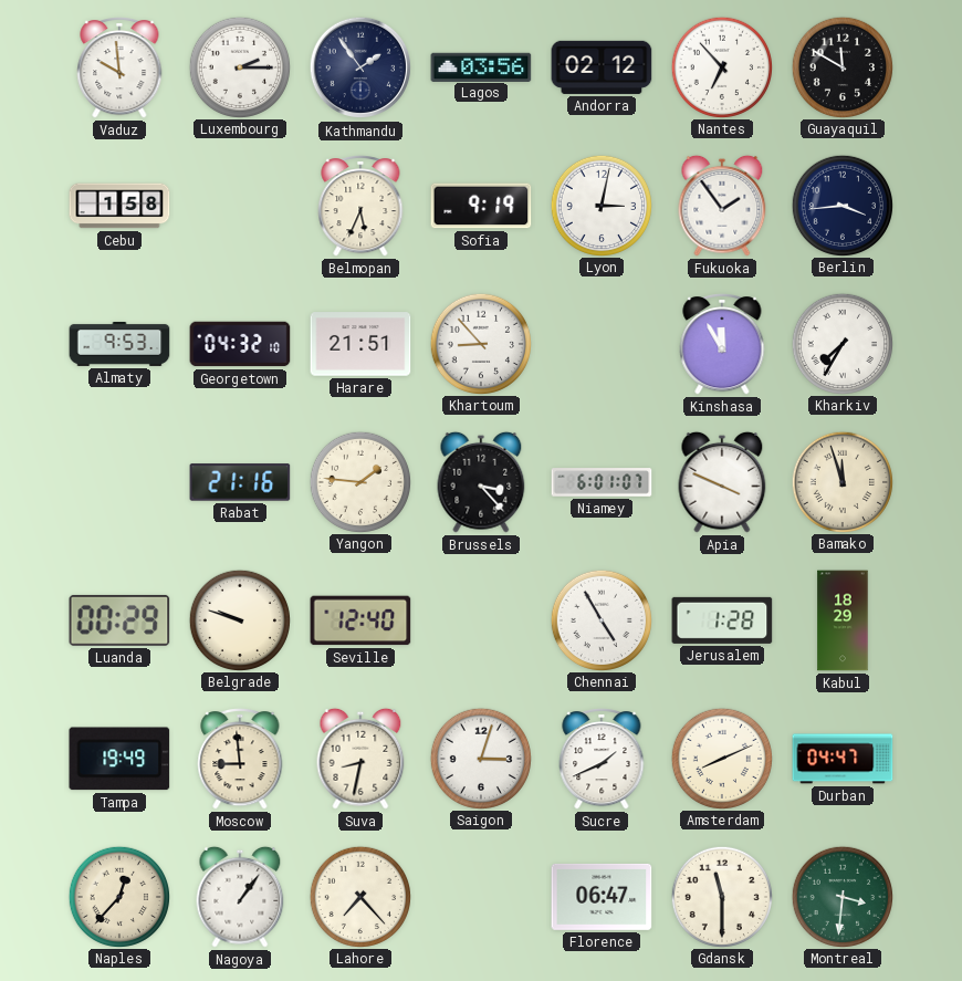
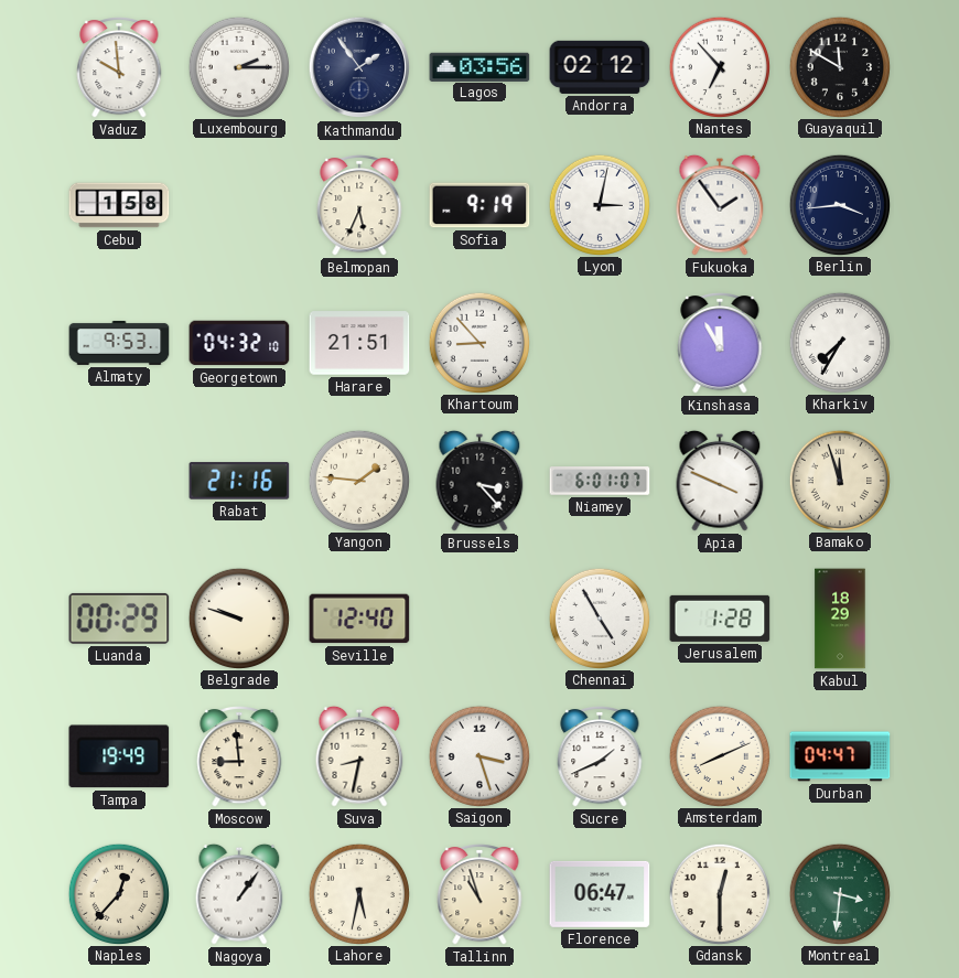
Saigon: 3:03 -> 3:27
Lahore: 7:23 -> 5:32
Tallinn: none -> 10:57
Gdansk: 11:30 -> 12:30
